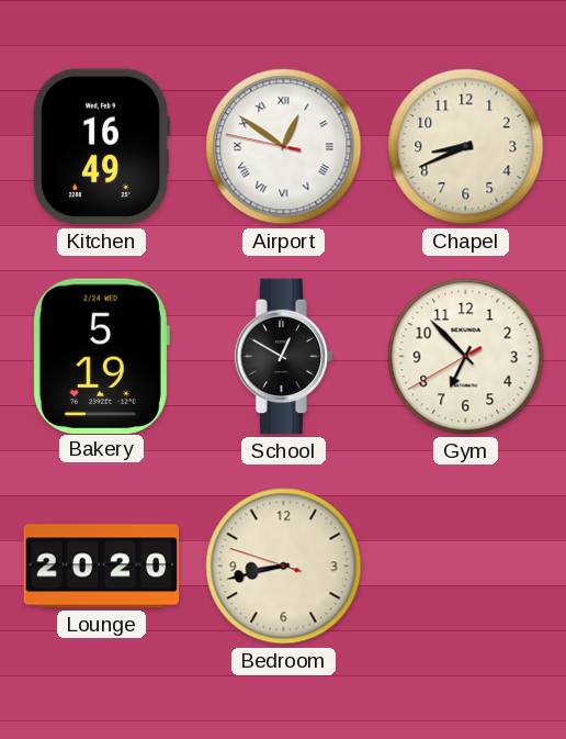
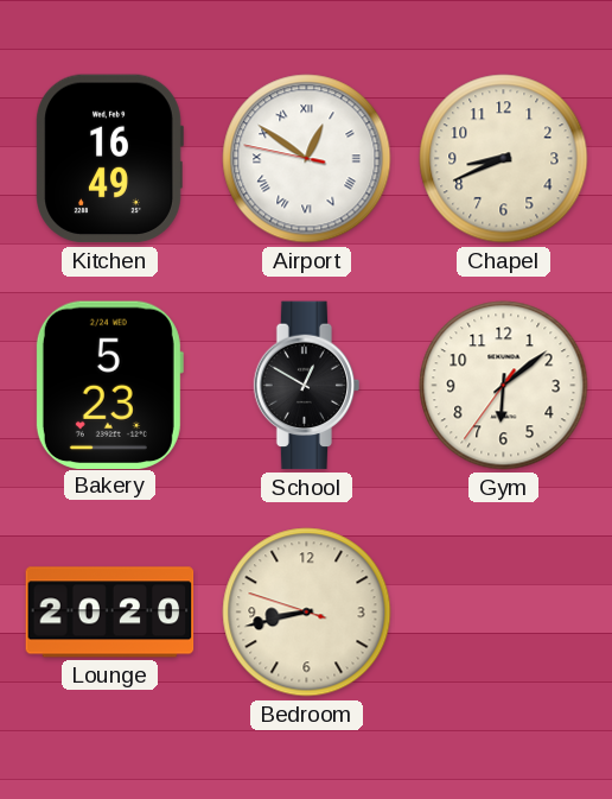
Bakery: 5:19 -> 5:23
Gym: 6:52 -> 6:08
